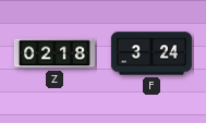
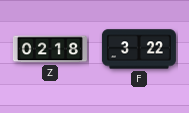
F: 3:24 -> 3:22
